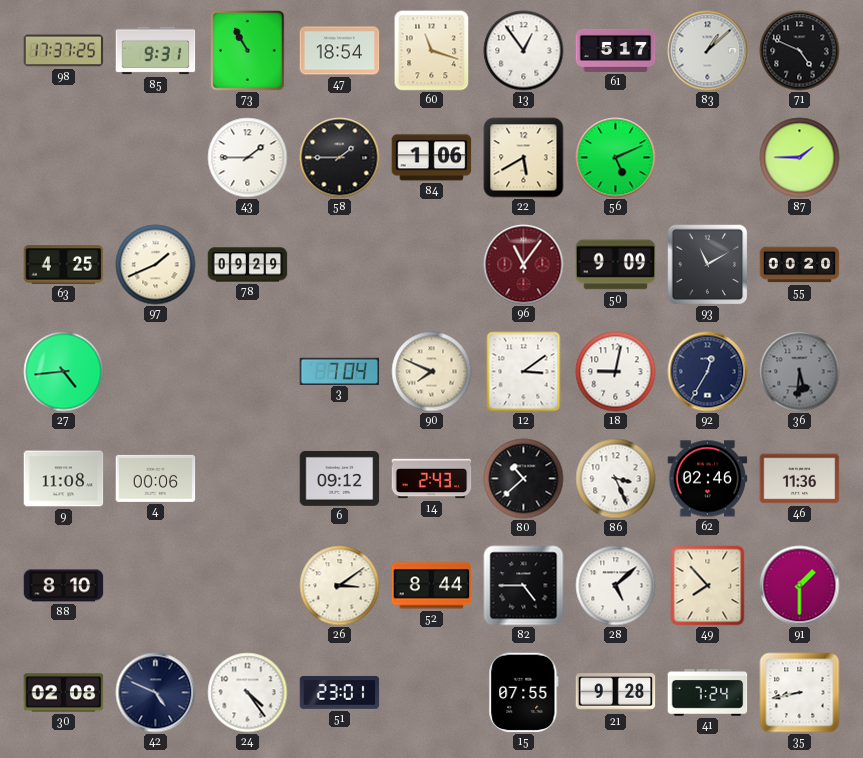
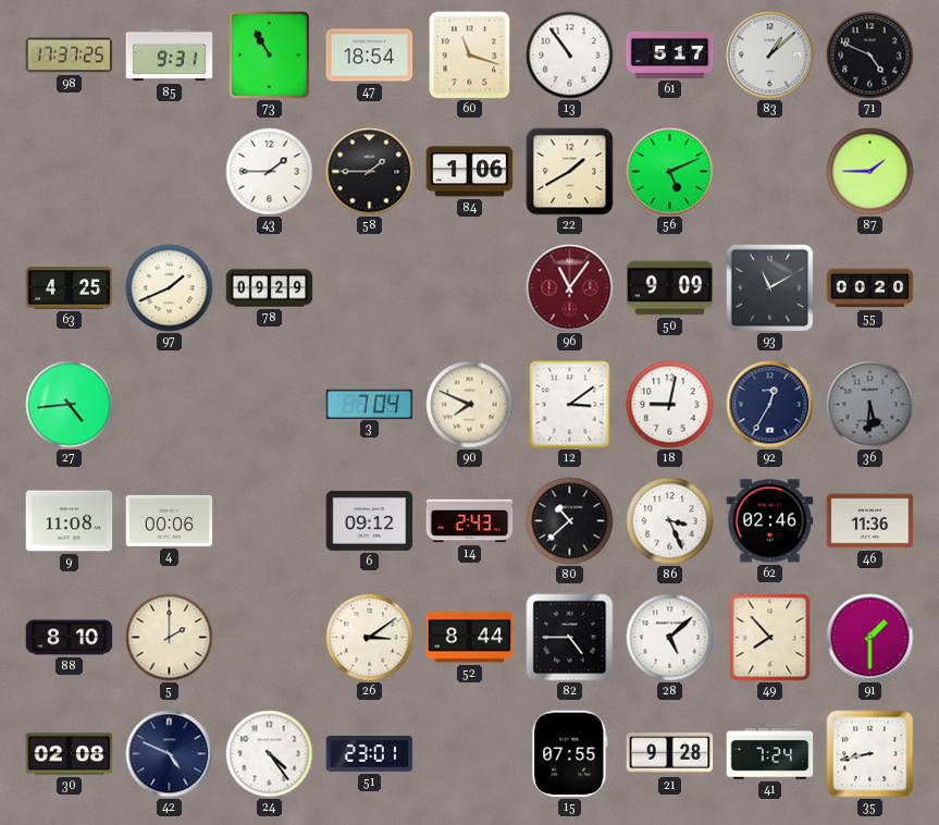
13: 12:54 -> 10:54
22: 5:40 -> 1:40
5: none -> 2:00
